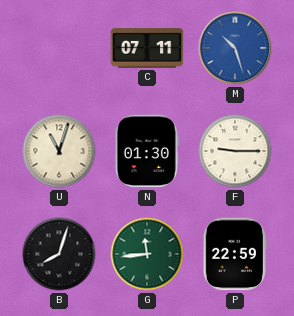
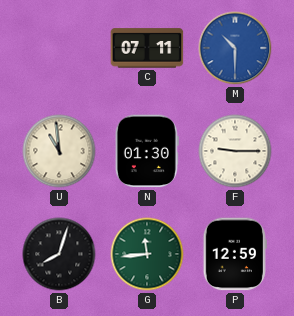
M: 10:27 -> 10:30
U: 11:03 -> 10:59
P: 22:59 -> 12:59
